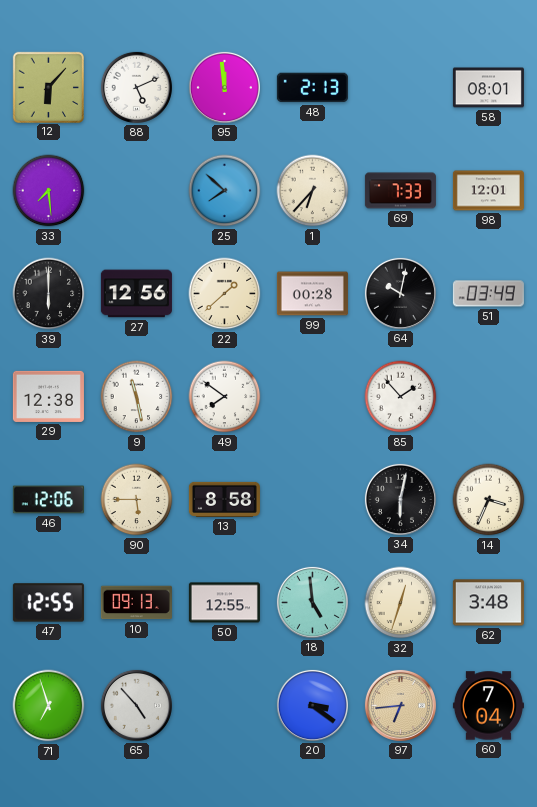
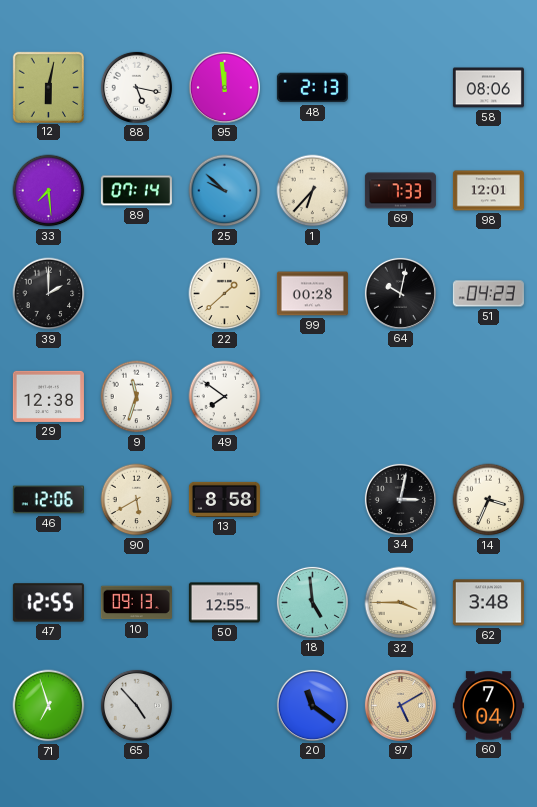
12: 6:07 -> 6:02
88: 5:11 -> 5:17
58: 08:01 -> 08:06
89: none -> 07:14
25: 7:52 -> 9:52
39: 6:00 -> 2:00
27: 12:56 -> none
51: 03:49 -> 04:23
9: 11:28 -> 11:33
85: 1:53 -> none
90: 5:45 -> 5:40
34: 6:02 -> 3:02
32: 12:33 -> 3:45
20: 3:21 -> 11:21
97: 6:44 -> 5:10
